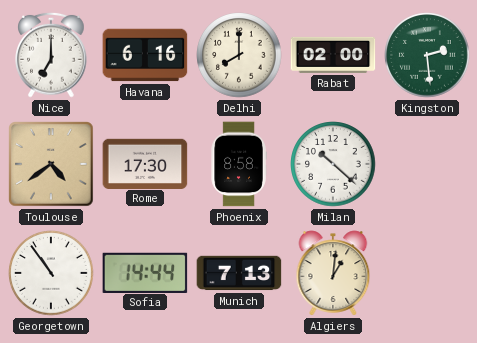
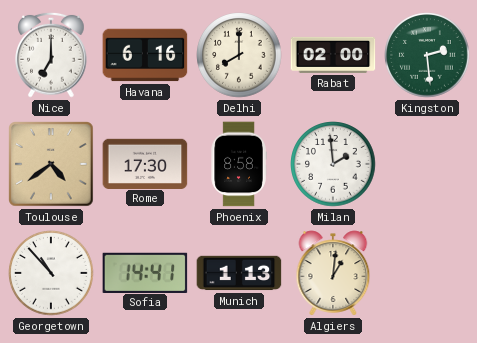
Milan: 10:22 -> 1:59
Georgetown: 10:54 -> 10:53
Sofia: 14:44 -> 14:41
Munich: 7:13 -> 1:13
